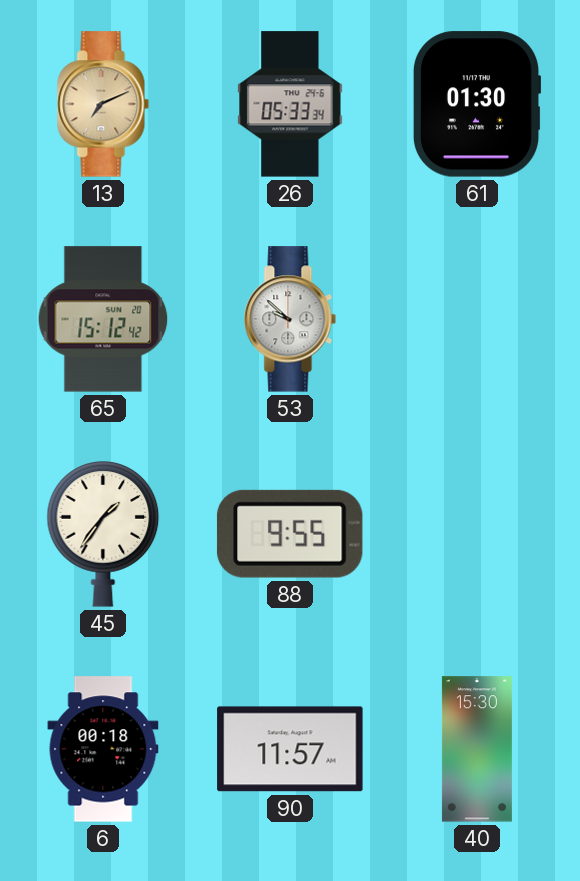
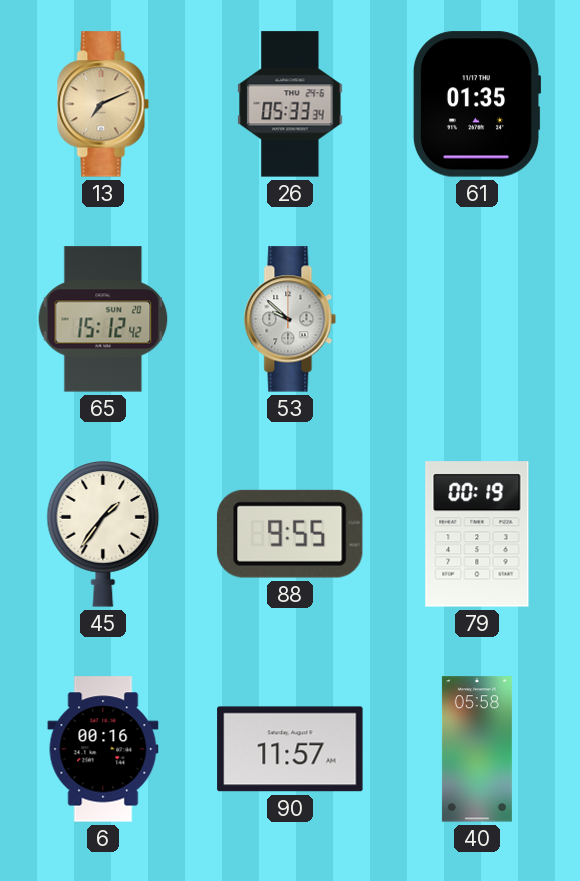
61: 01:30 -> 01:35
79: none -> 00:19
6: 00:18 -> 00:16
40: 15:30 -> 05:58
